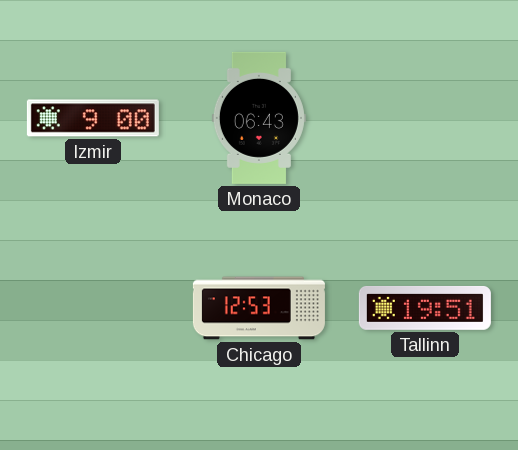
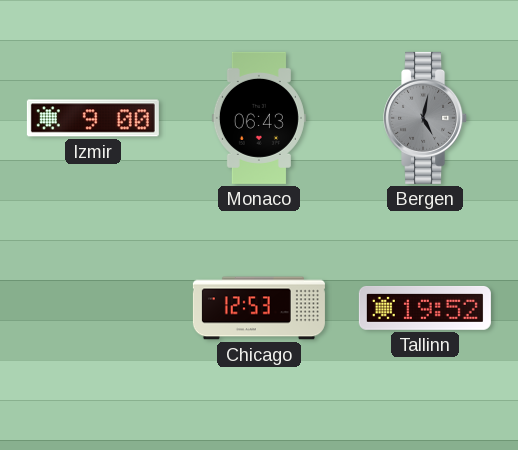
Bergen: none -> 5:02
Tallinn: 19:51 -> 19:52
